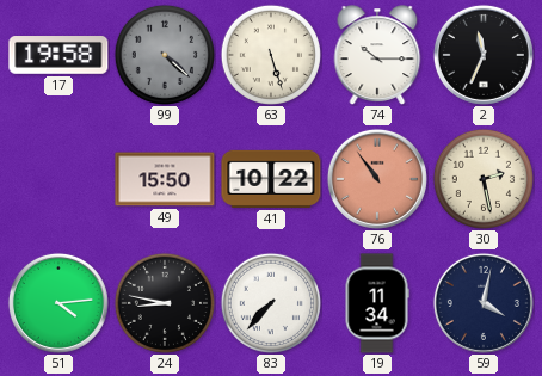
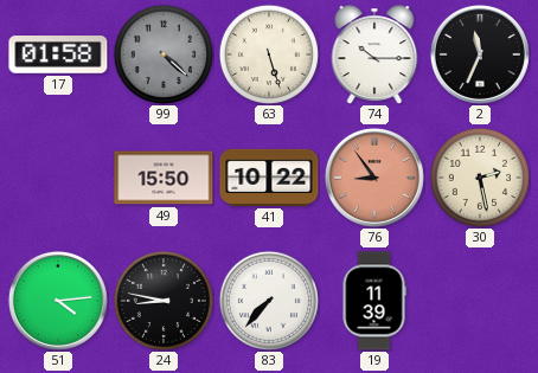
17: 19:58 -> 01:58
76: 10:54 -> 8:54
19: 11:34 -> 11:39
59: 4:02 -> none
